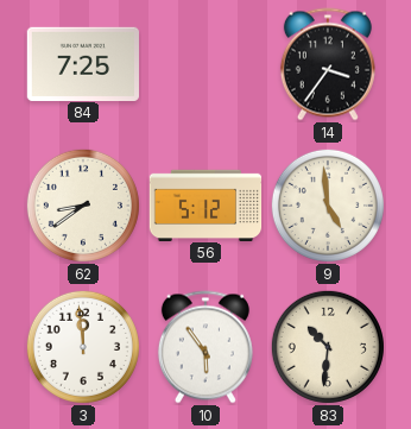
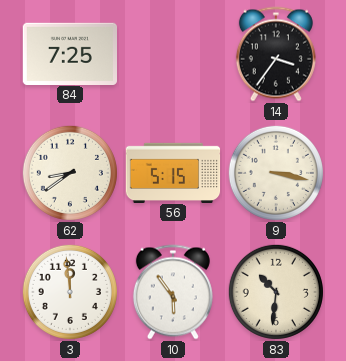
56: 5:12 -> 5:15
9: 4:59 -> 3:17
